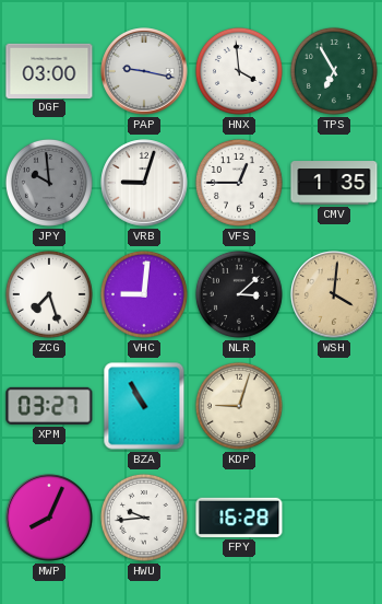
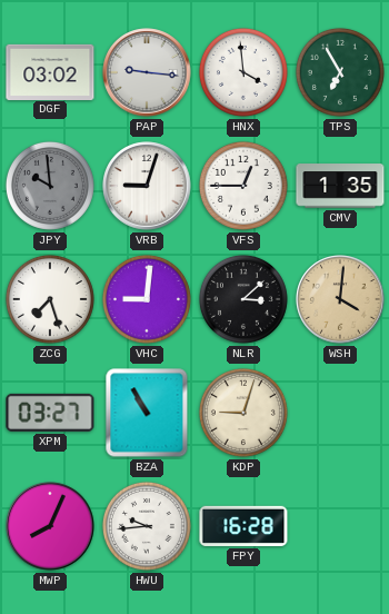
DGF: 03:00 -> 03:02
PAP: 9:17 -> 9:16
